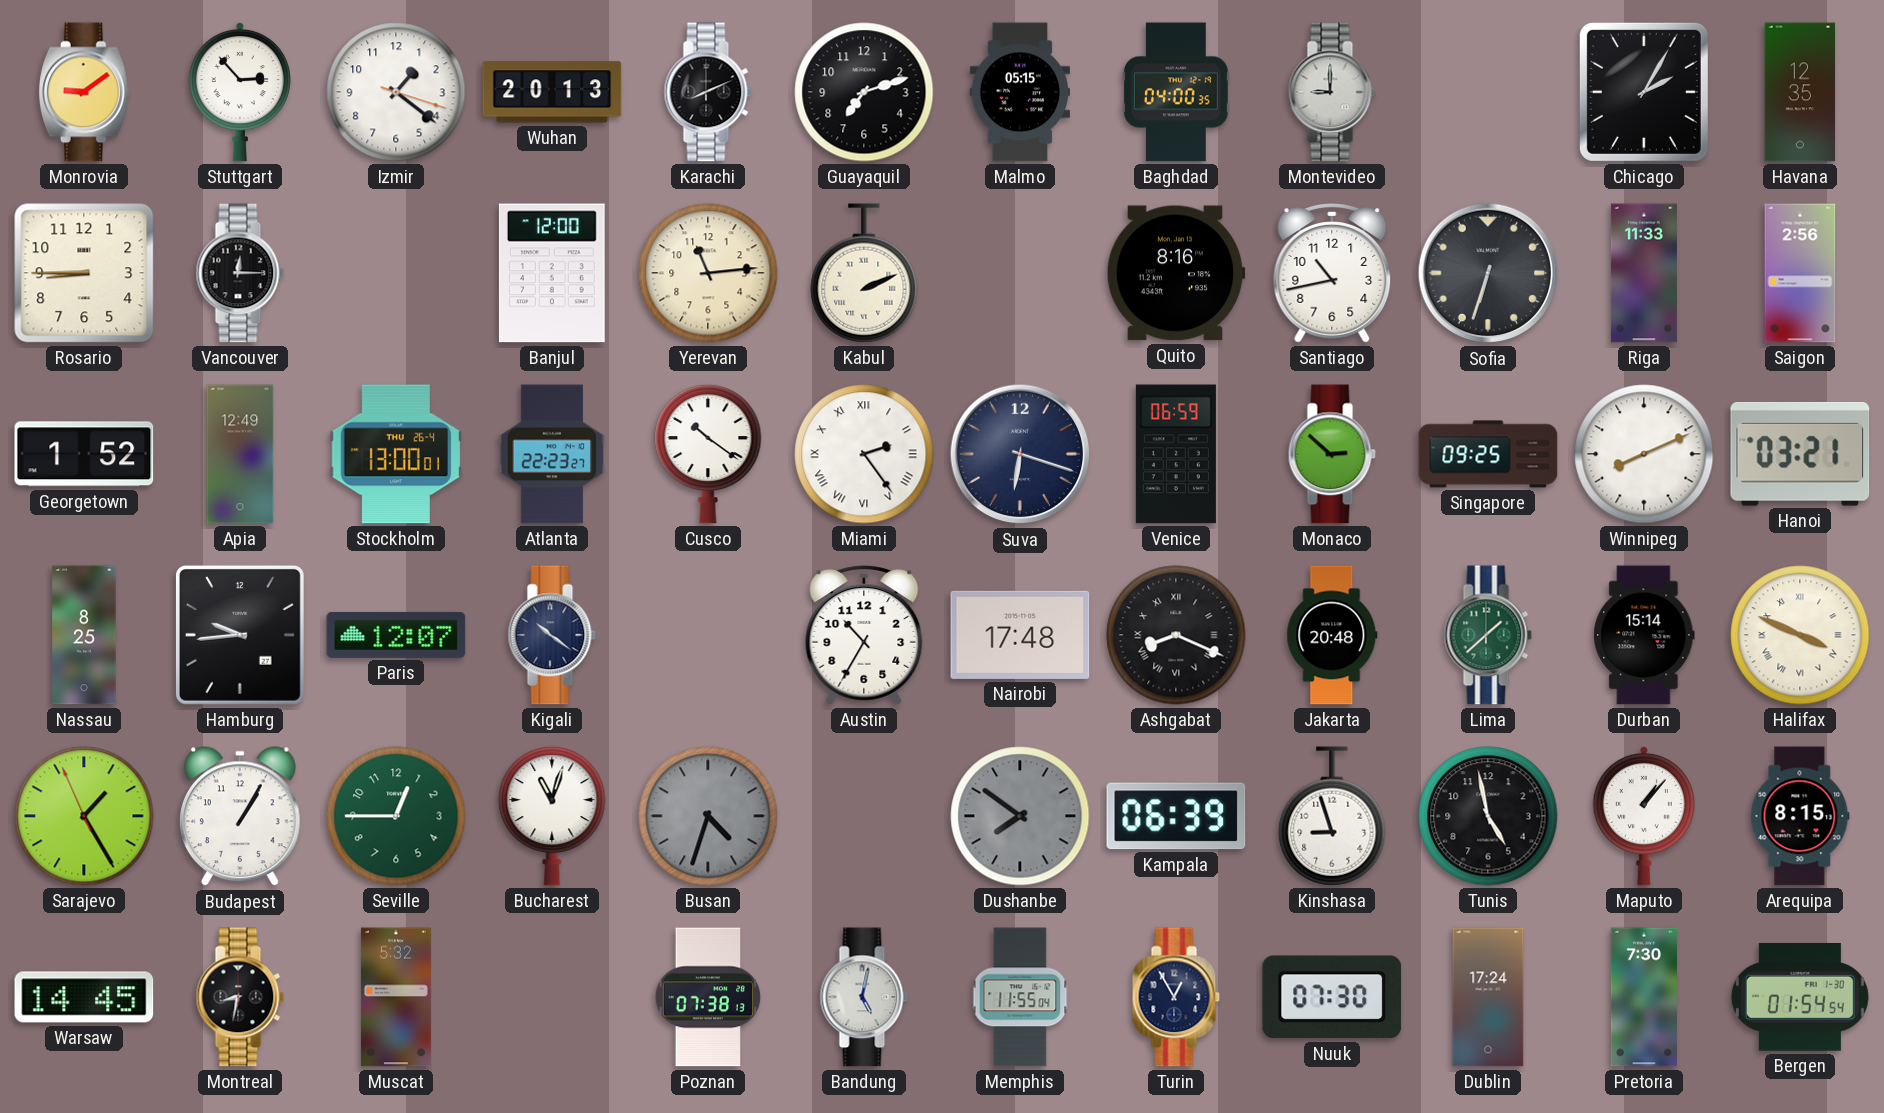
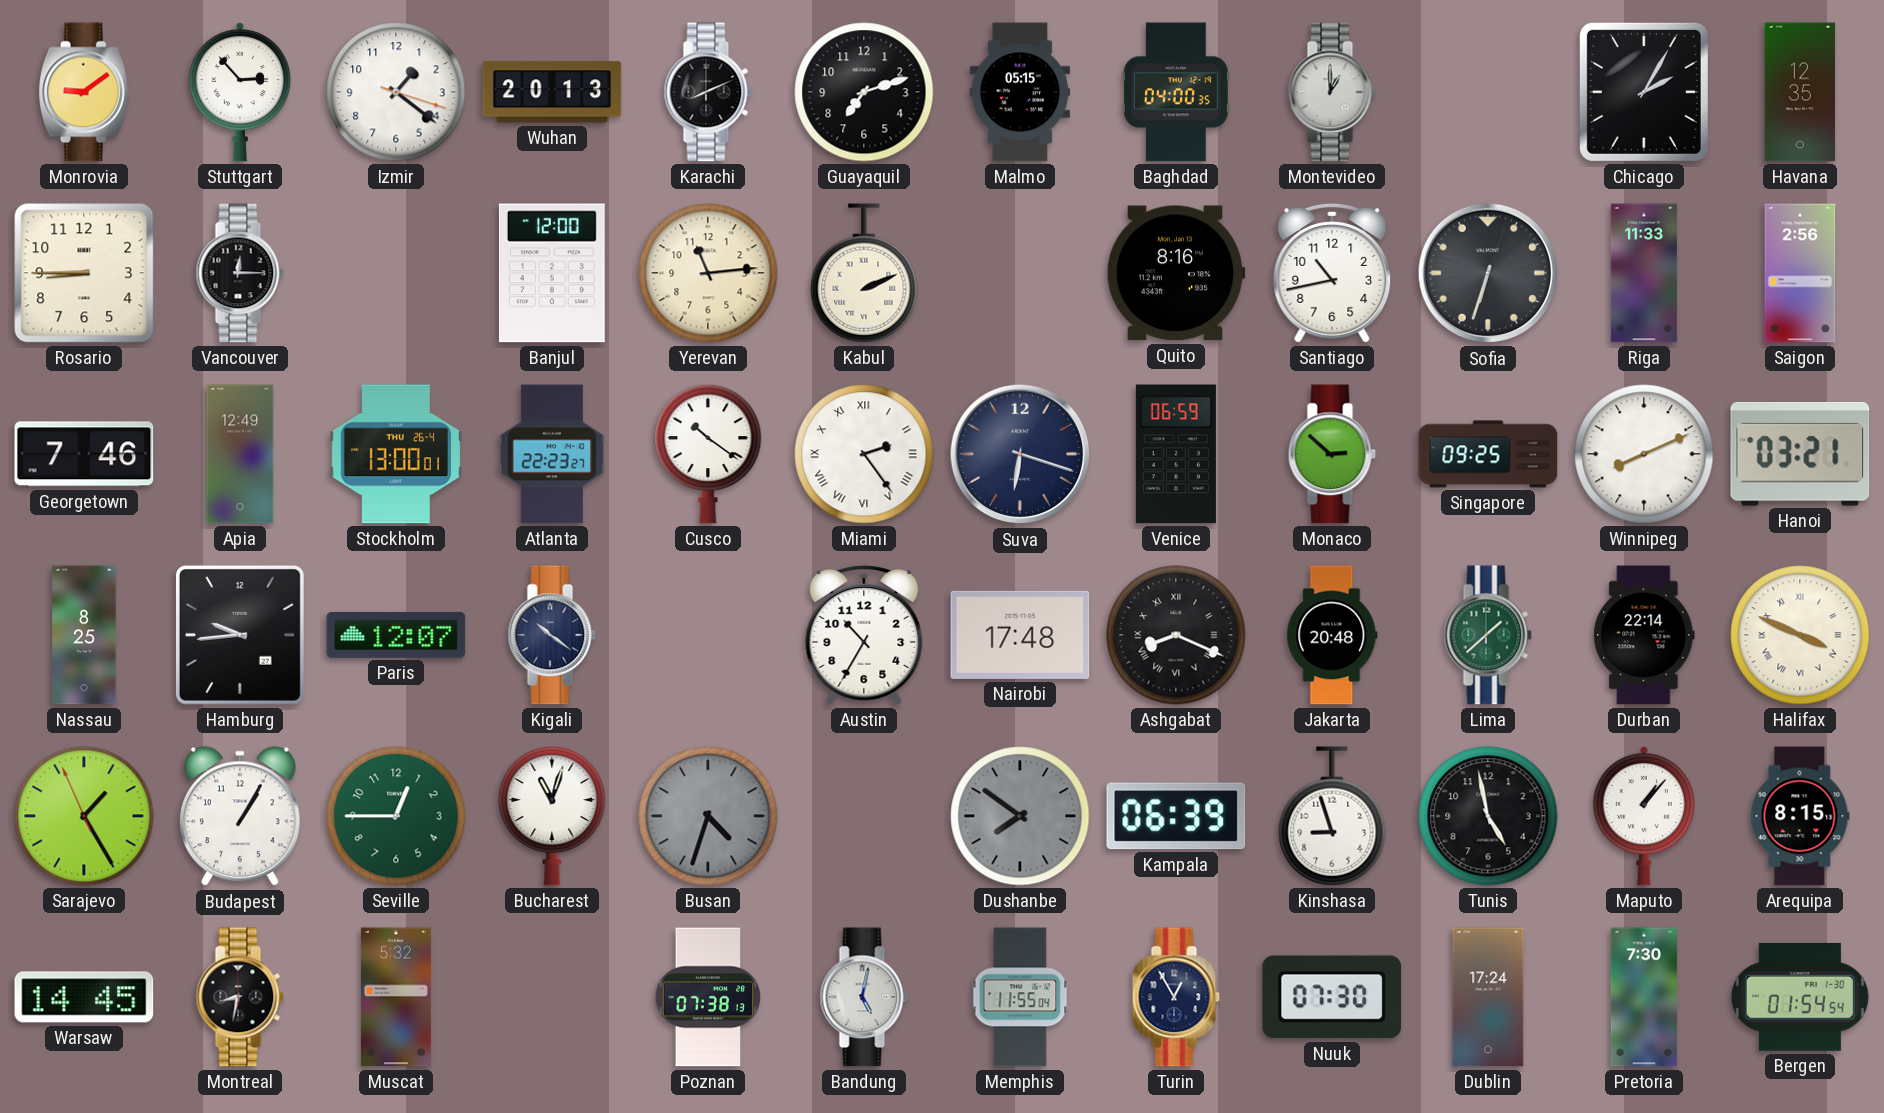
Montevideo: 9:00 -> 1:00
Georgetown: 1:52 -> 7:46
Durban: 15:14 -> 22:14
